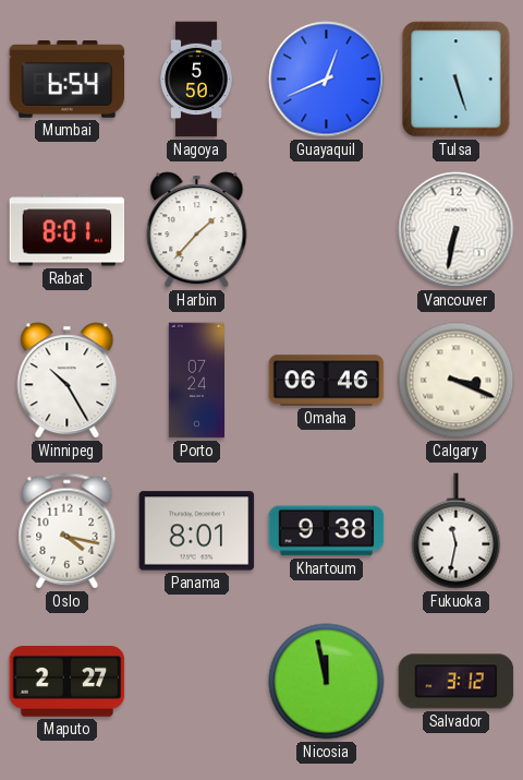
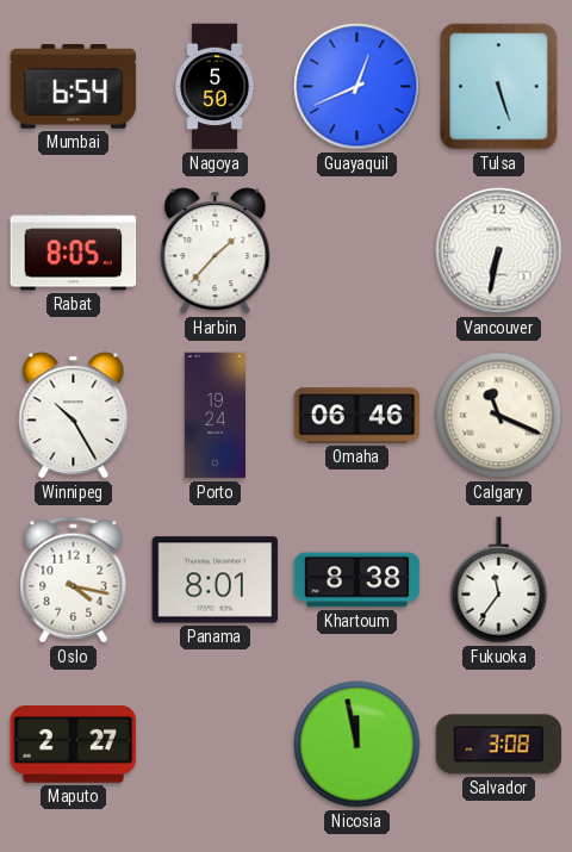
Rabat: 8:01 -> 8:05
Porto: 07:24 -> 19:24
Calgary: 3:19 -> 11:19
Khartoum: 9:38 -> 8:38
Fukuoka: 11:32 -> 11:36
Salvador: 3:12 -> 3:08
